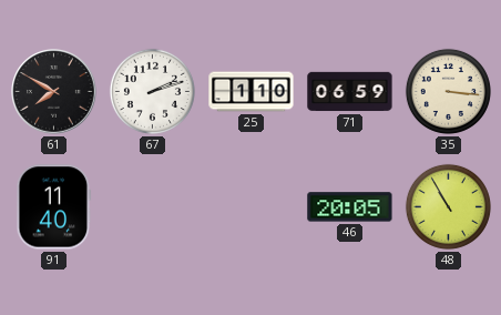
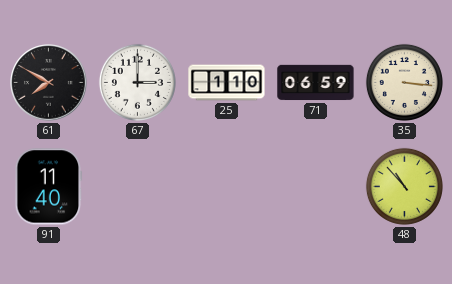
67: 2:12 -> 3:00
46: 20:05 -> none
48: 10:55 -> 10:53
